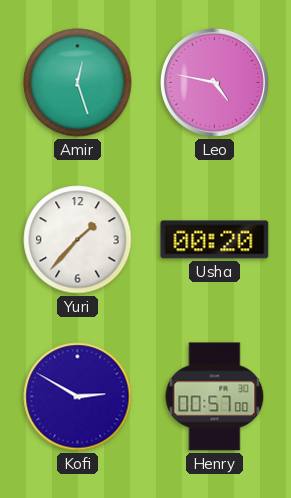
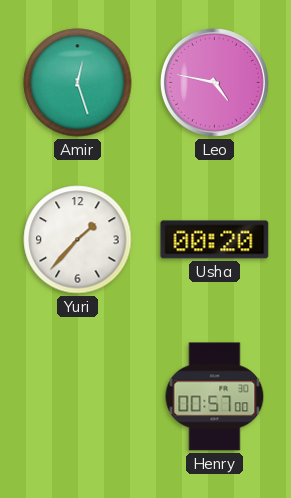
Kofi: 2:50 -> none
